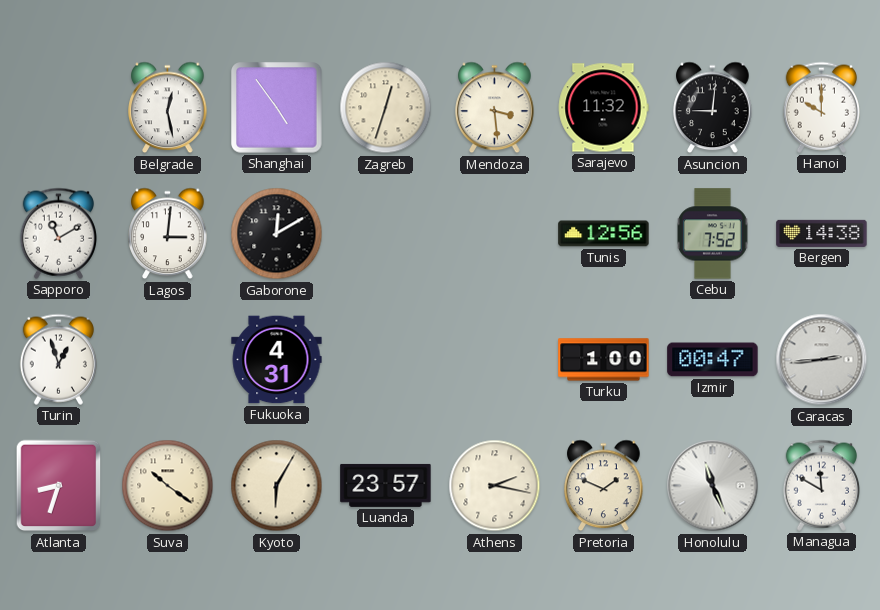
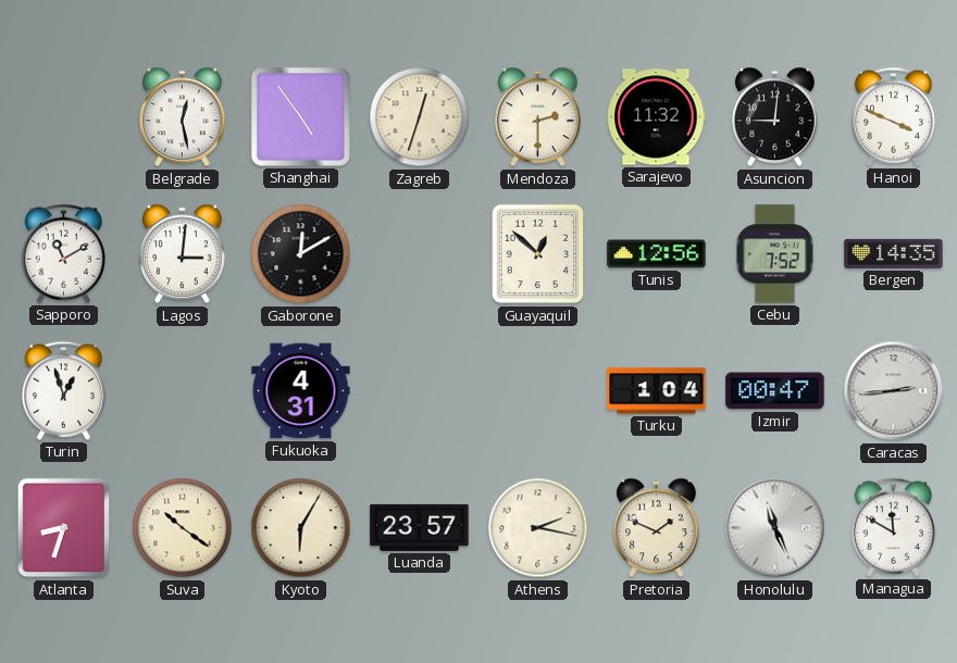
Mendoza: 3:29 -> 2:30
Hanoi: 10:00 -> 3:49
Guayaquil: none -> 12:52
Bergen: 14:38 -> 14:35
Turku: 1:00 -> 1:04
